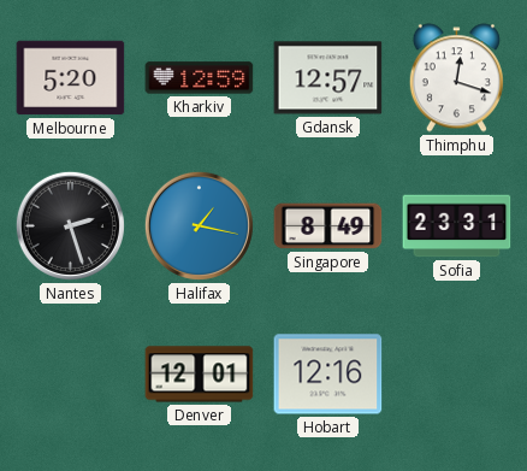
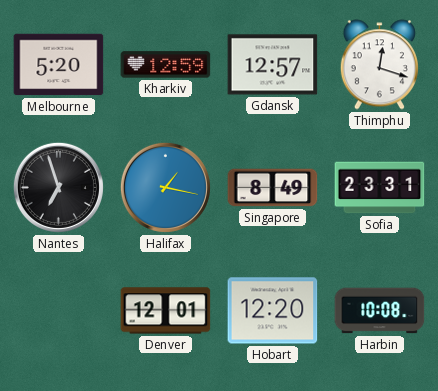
Nantes: 2:27 -> 6:57
Hobart: 12:16 -> 12:20
Harbin: none -> 10:08
